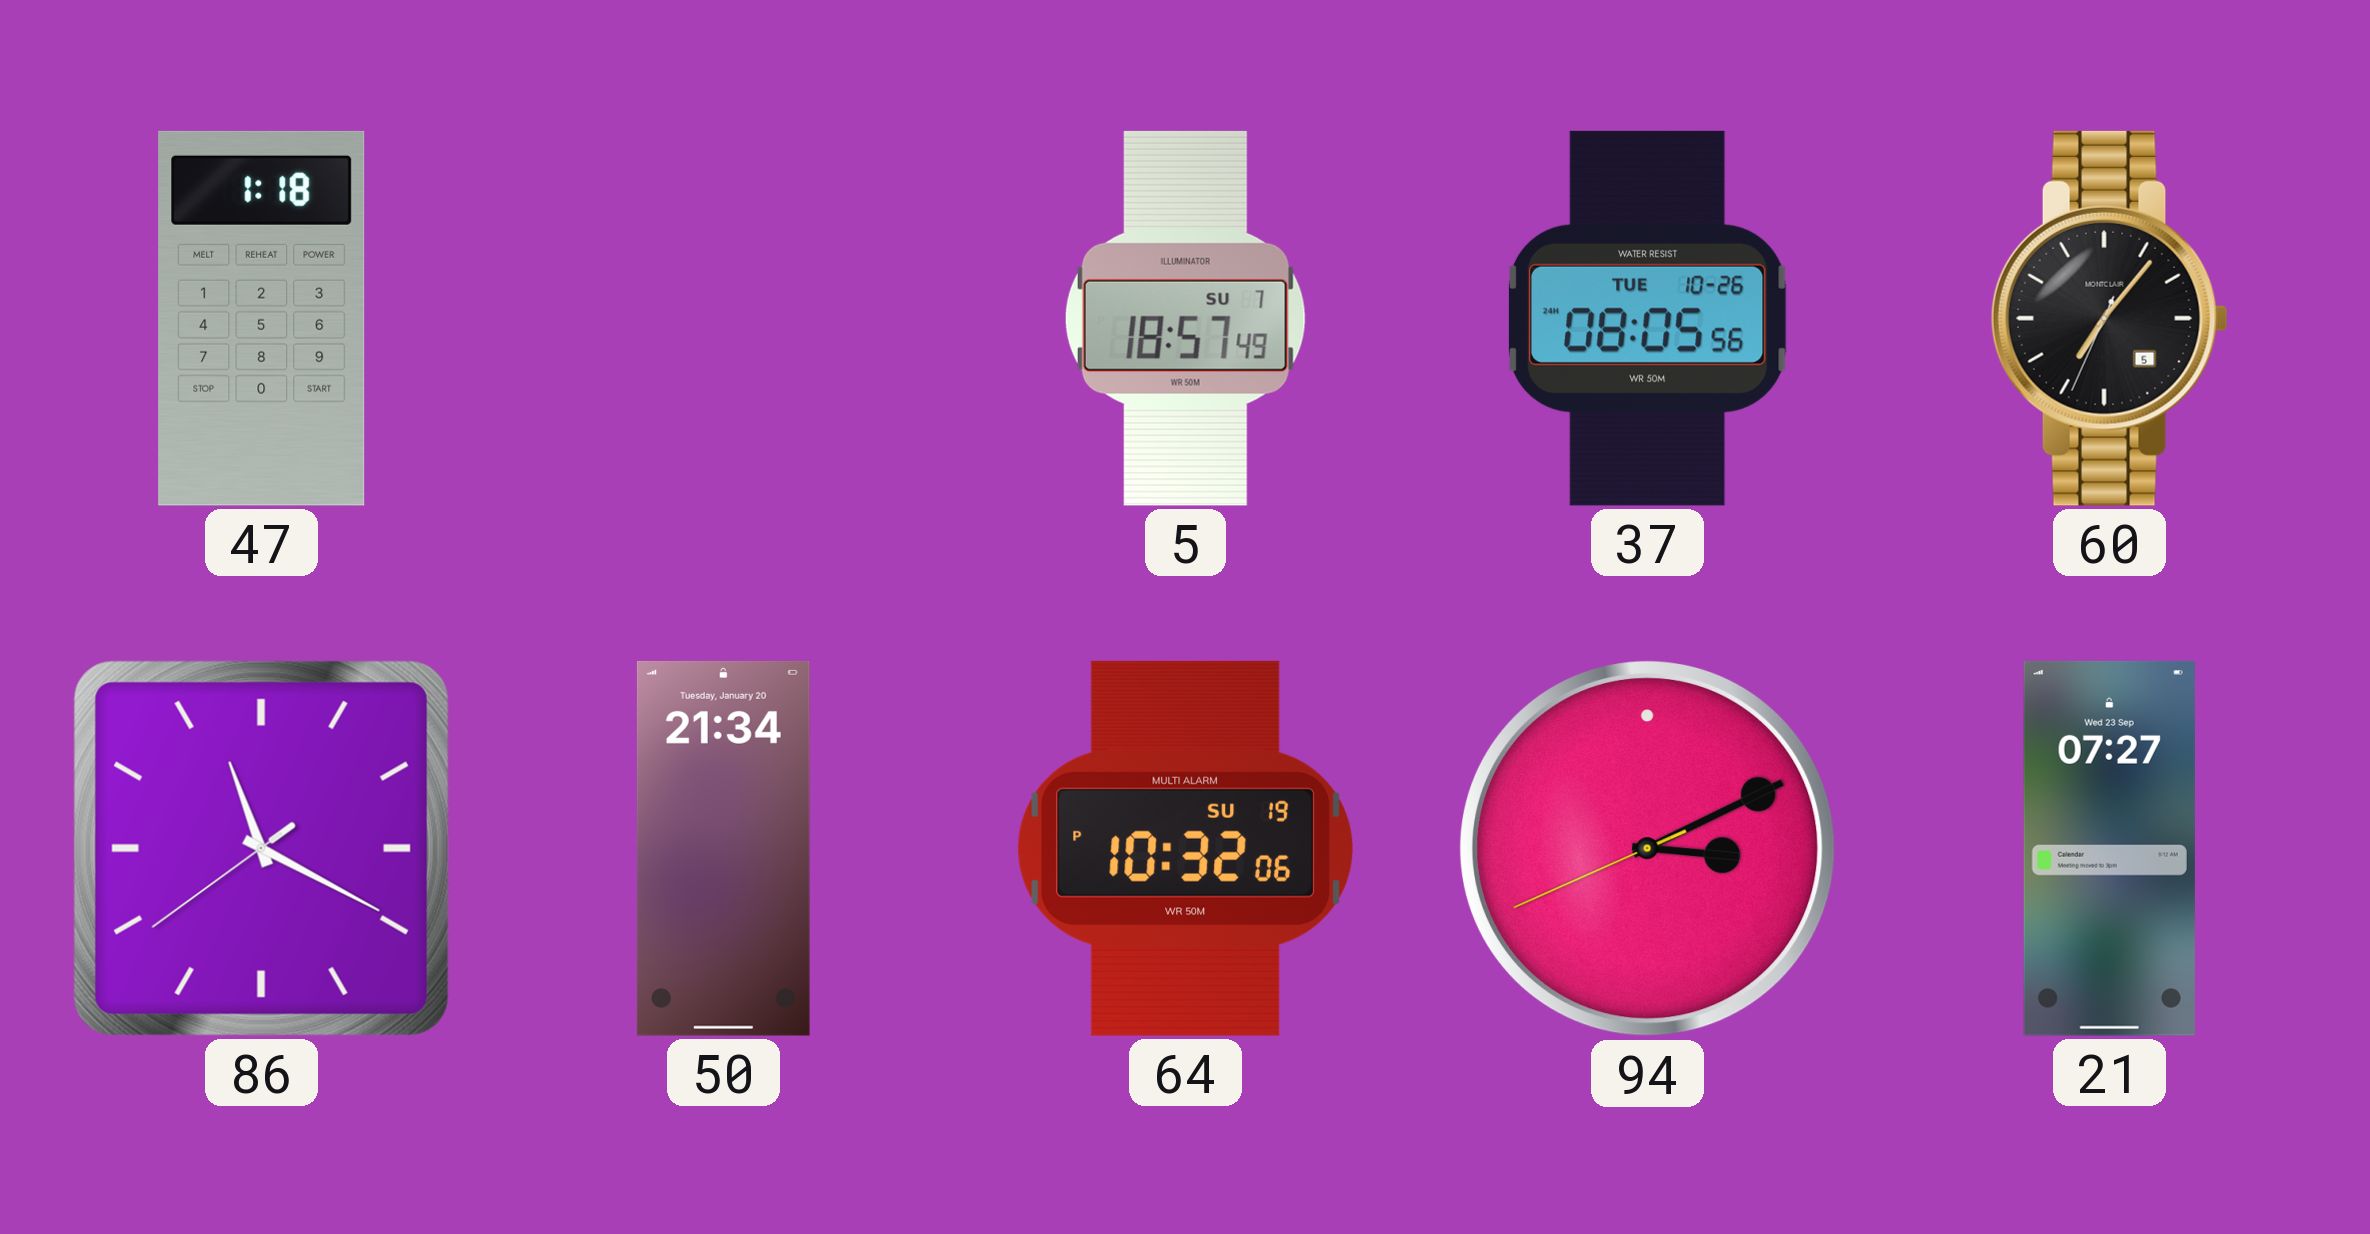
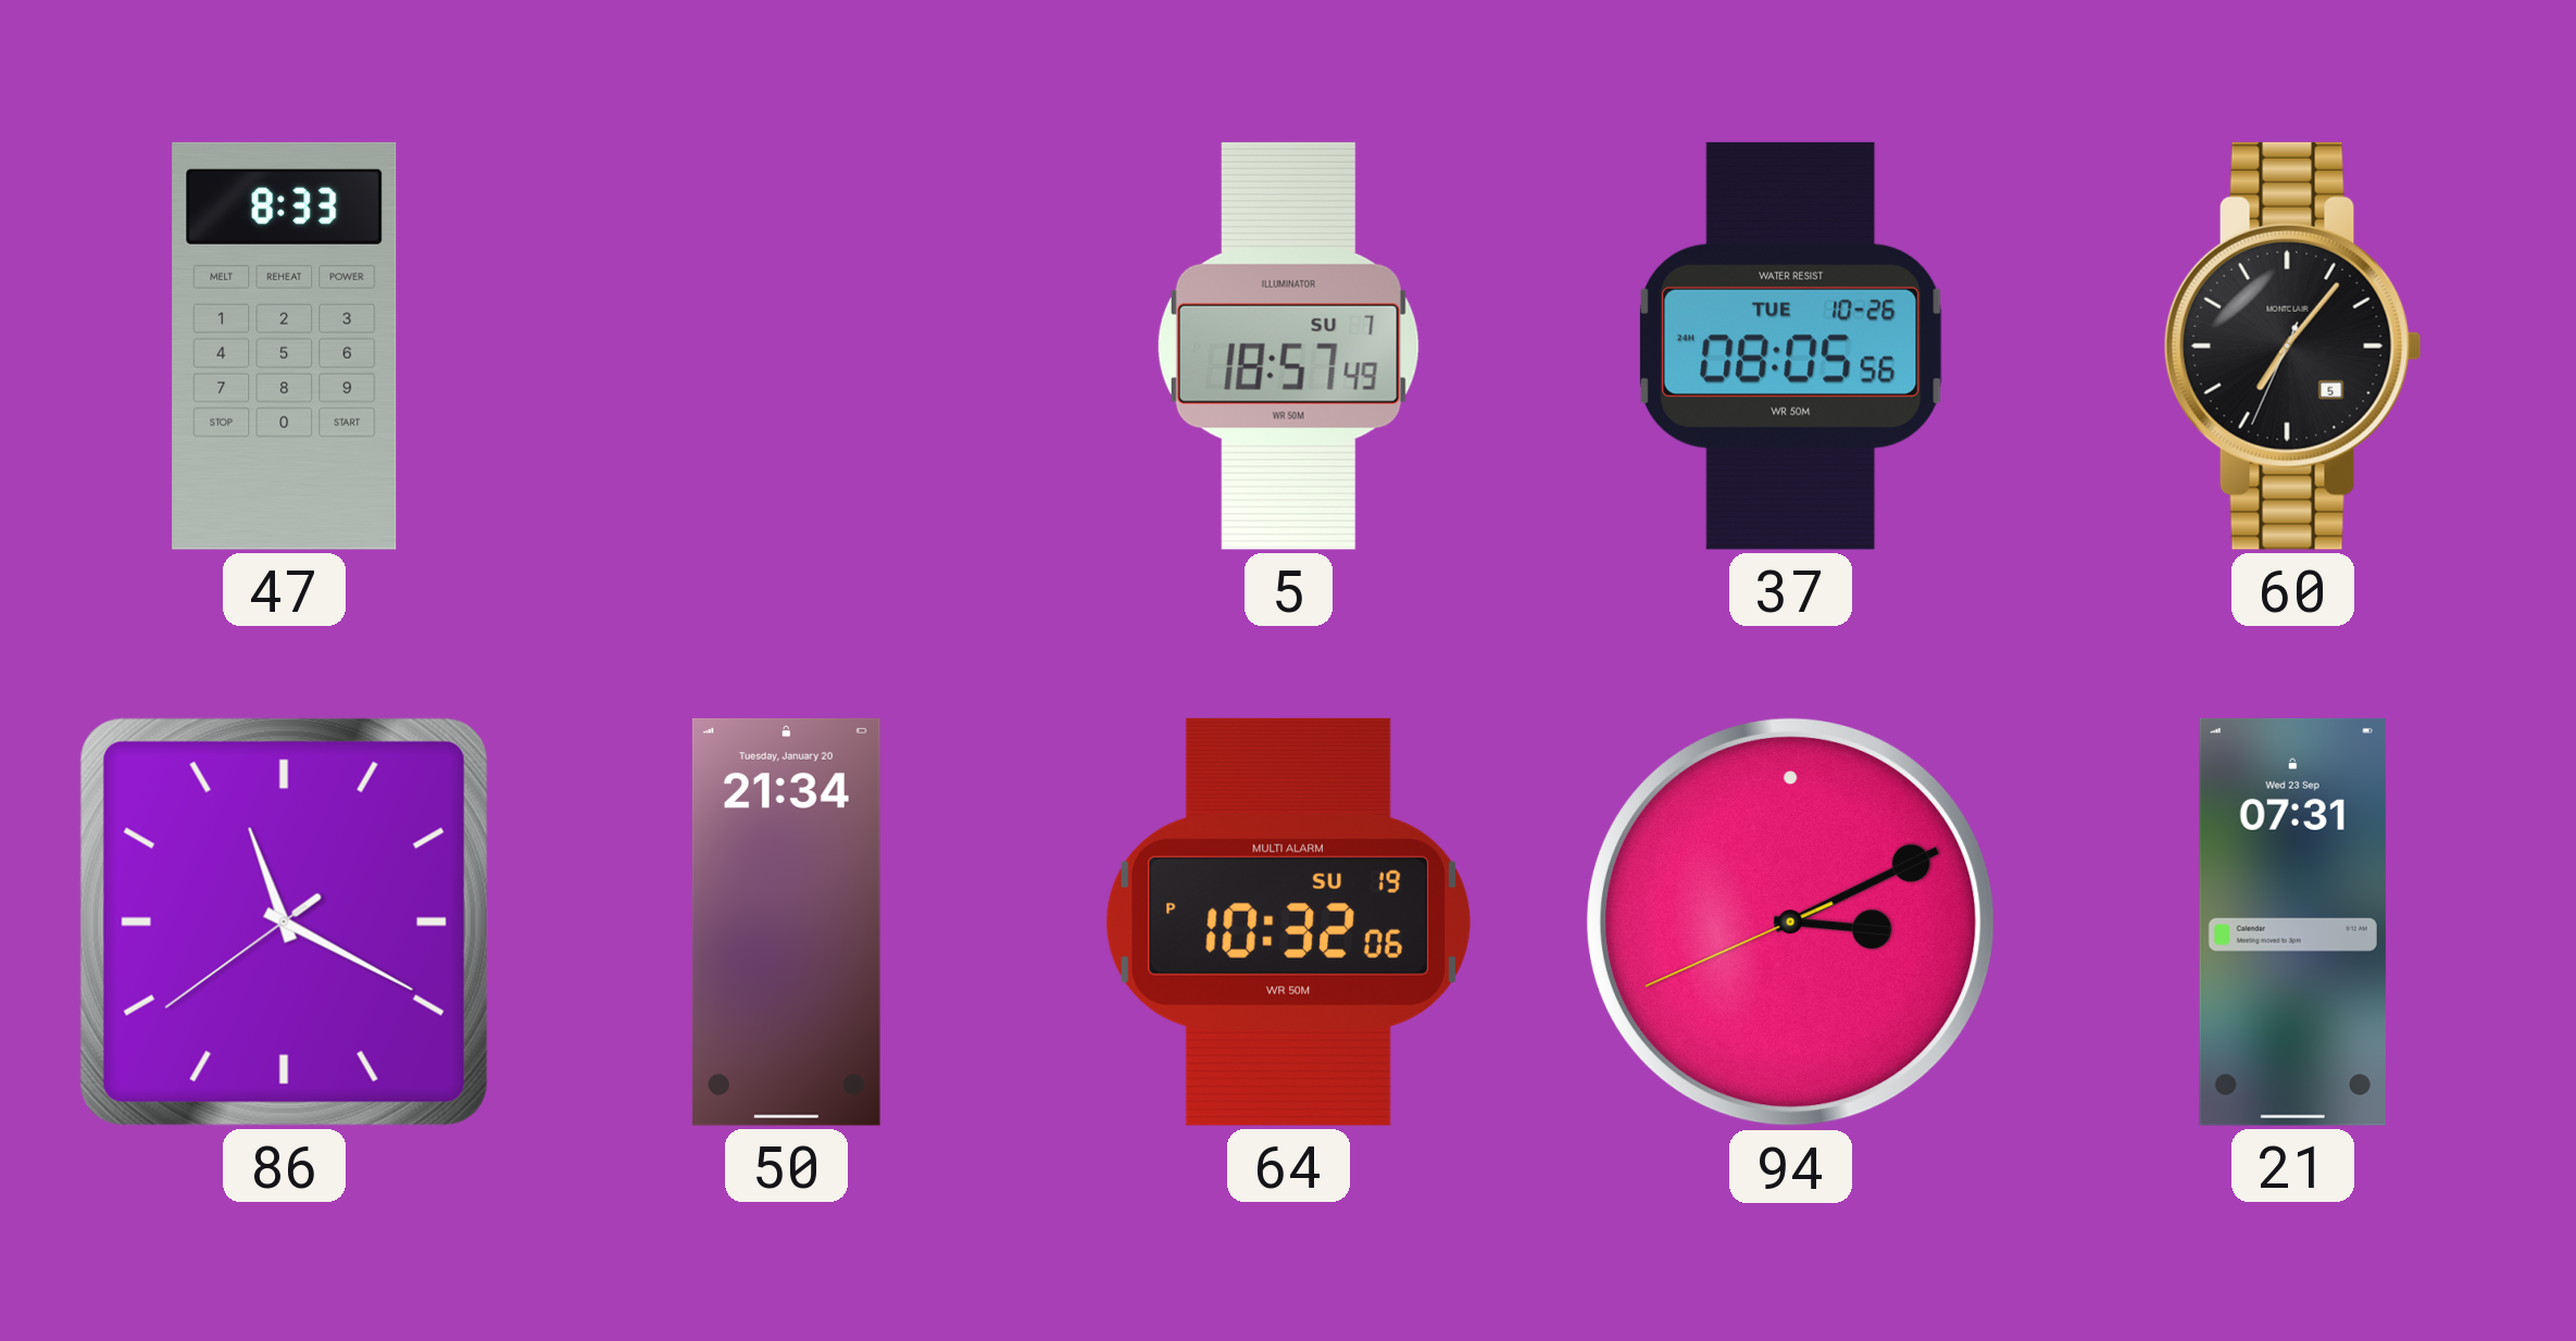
47: 1:18 -> 8:33
21: 07:27 -> 07:31
